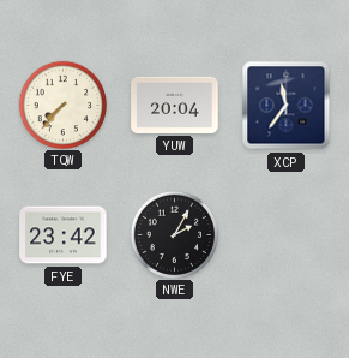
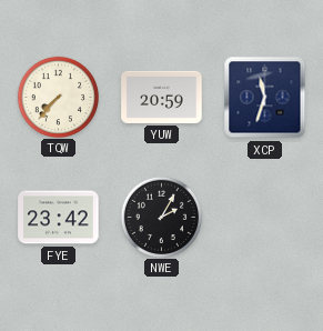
YUW: 20:04 -> 20:59
XCP: 11:36 -> 11:33
